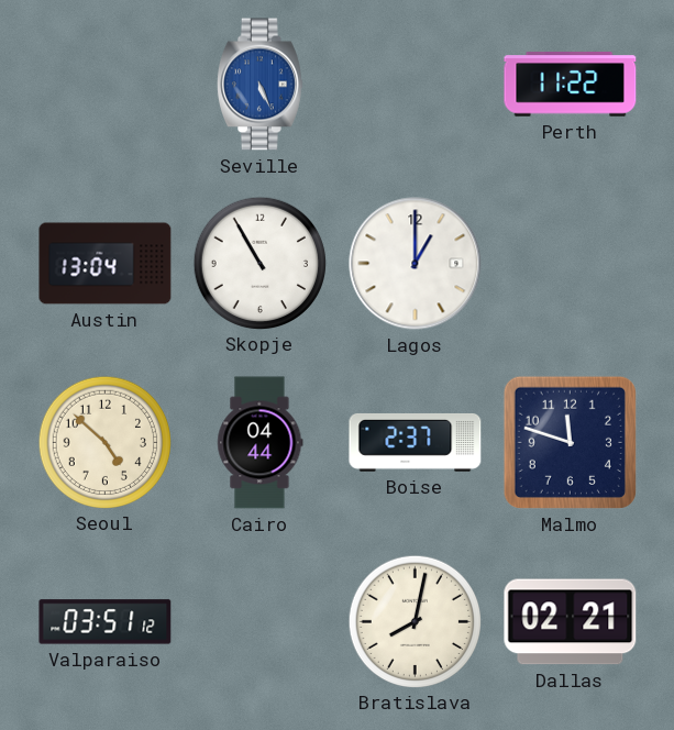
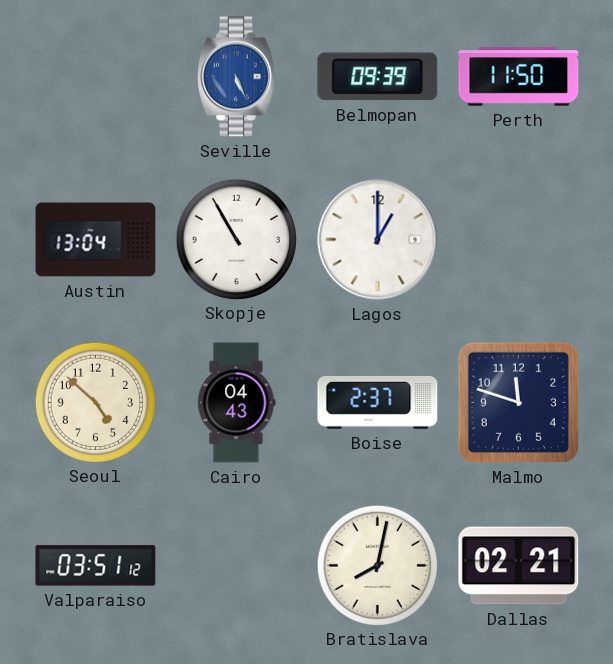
Belmopan: none -> 09:39
Perth: 11:22 -> 11:50
Cairo: 04:44 -> 04:43
